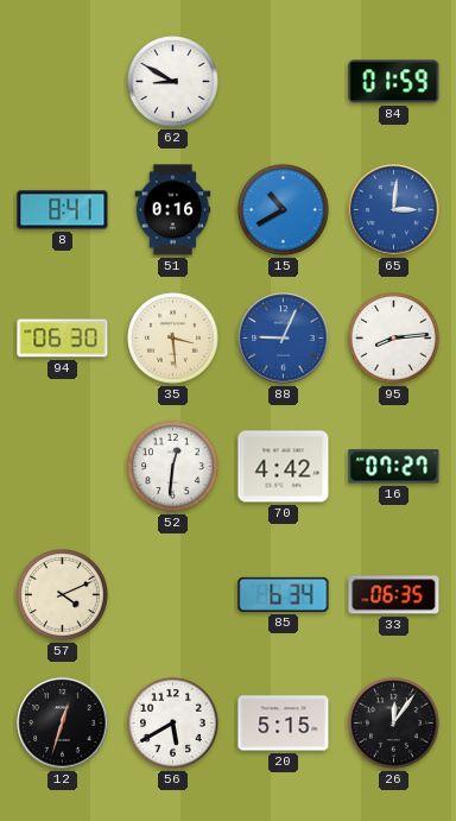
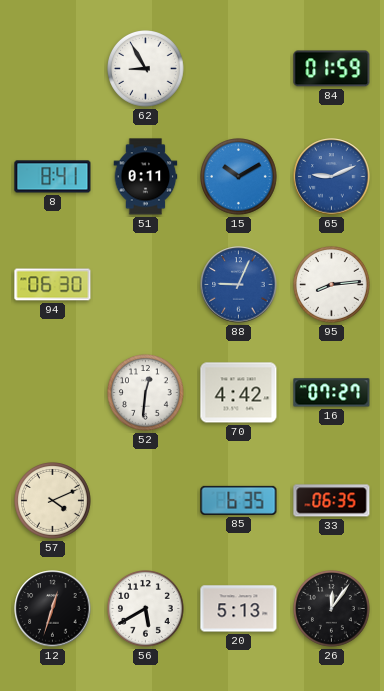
62: 8:50 -> 8:55
51: 0:16 -> 0:11
15: 10:40 -> 10:10
65: 3:01 -> 9:11
35: 3:29 -> none
85: 6:34 -> 6:35
20: 5:15 -> 5:13
